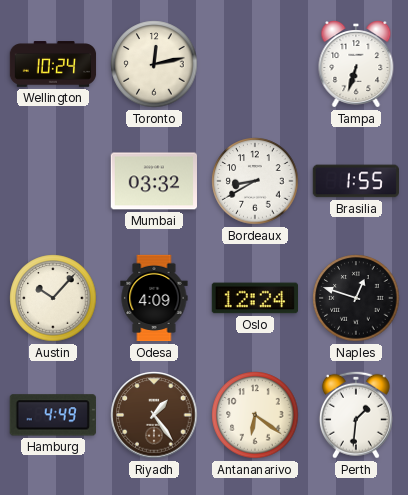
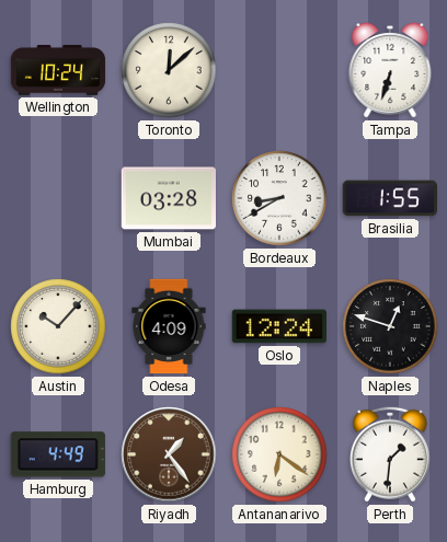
Toronto: 12:13 -> 12:08
Mumbai: 03:32 -> 03:28
